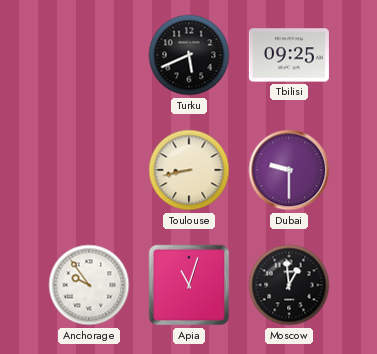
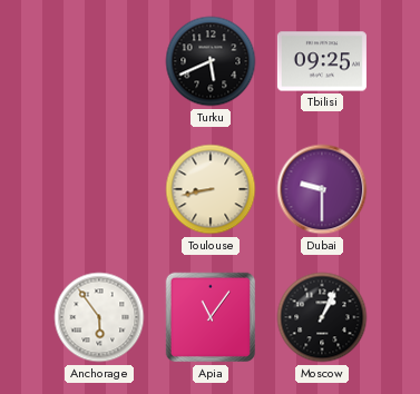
Anchorage: 9:54 -> 5:54
Apia: 11:03 -> 11:06
Moscow: 12:59 -> 1:04
